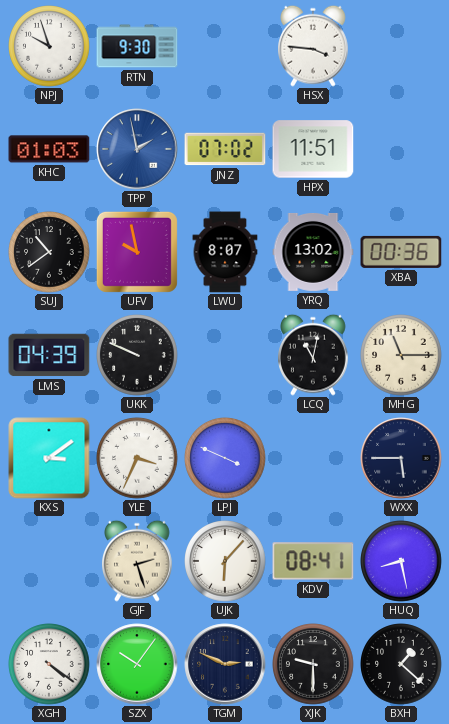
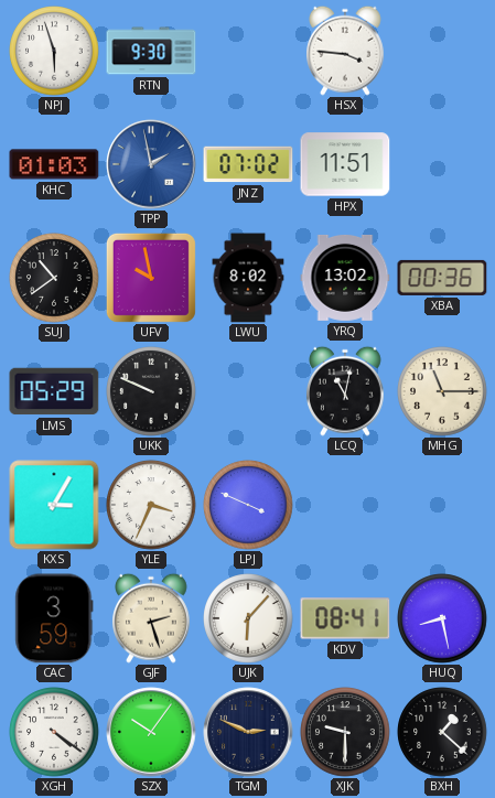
NPJ: 9:57 -> 5:57
LWU: 8:07 -> 8:02
LMS: 04:39 -> 05:29
KXS: 3:09 -> 3:05
WXX: 5:45 -> none
CAC: none -> 3:59
